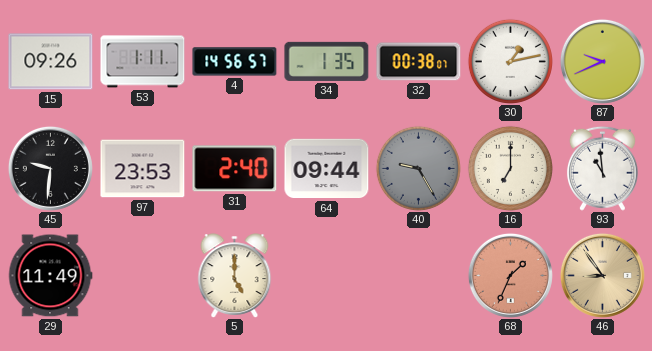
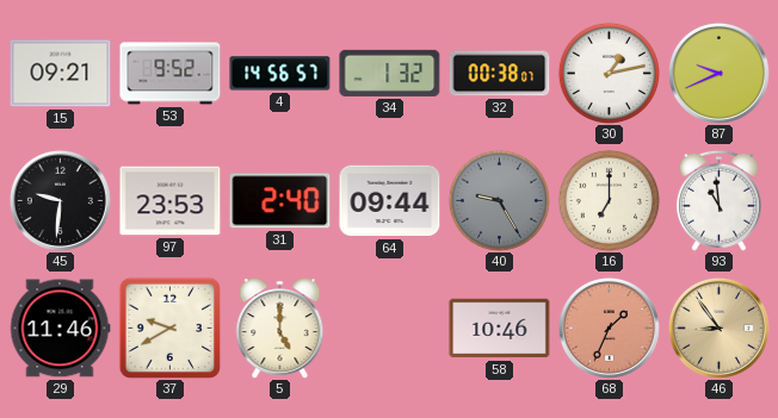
15: 09:26 -> 09:21
53: 1:11 -> 9:52
34: 1:35 -> 1:32
29: 11:49 -> 11:46
37: none -> 9:40
58: none -> 10:46
